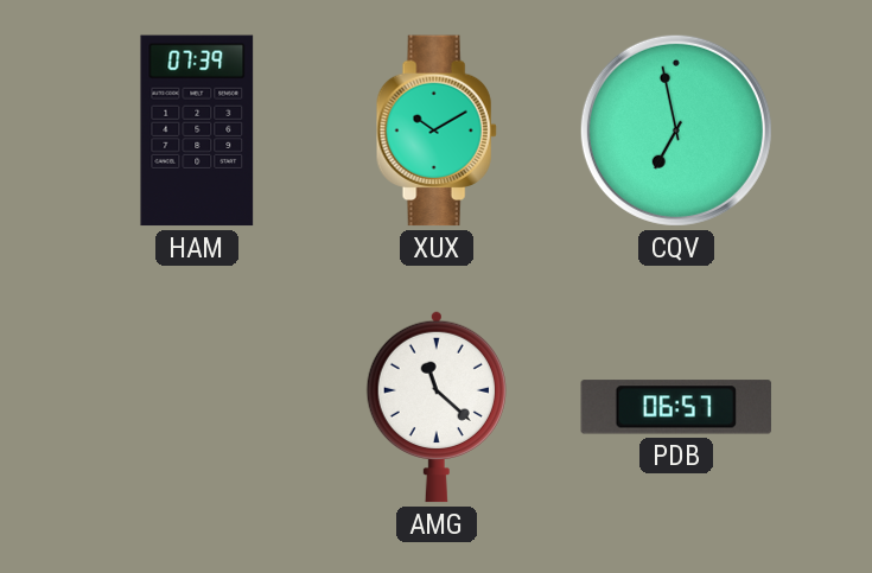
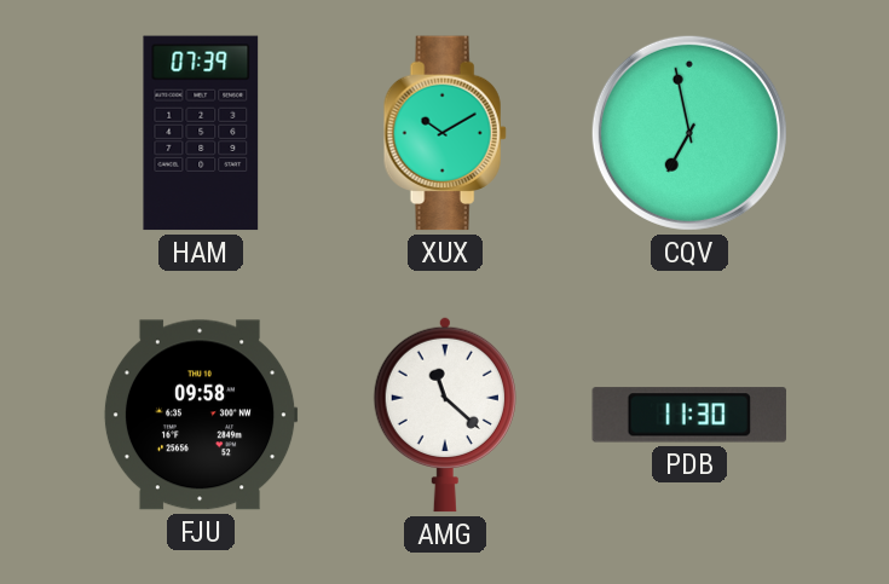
FJU: none -> 09:58
PDB: 06:57 -> 11:30
